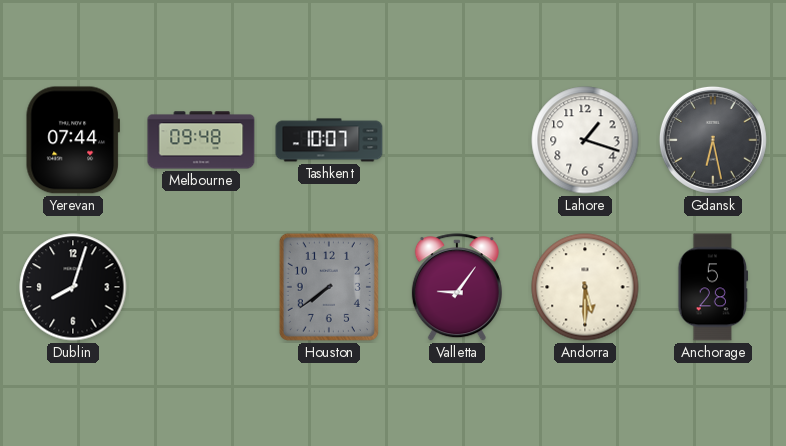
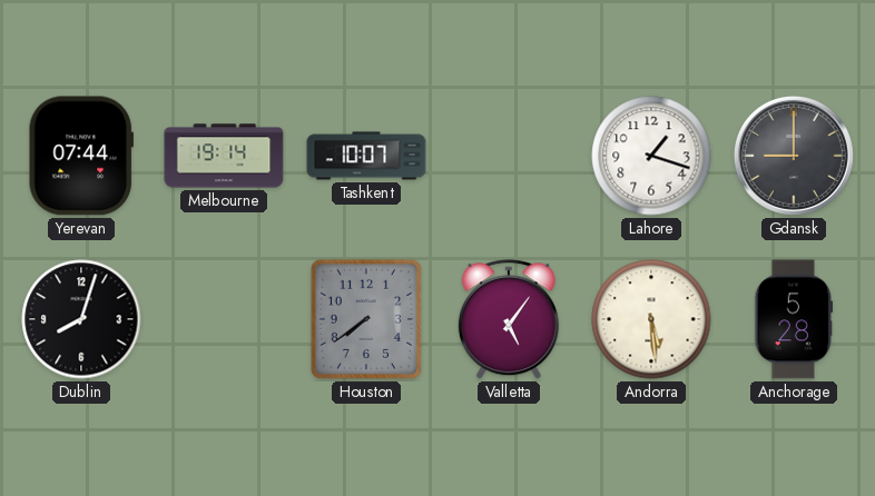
Melbourne: 09:48 -> 19:14
Gdansk: 6:28 -> 9:00
Valletta: 9:06 -> 5:06
Andorra: 5:30 -> 5:29
